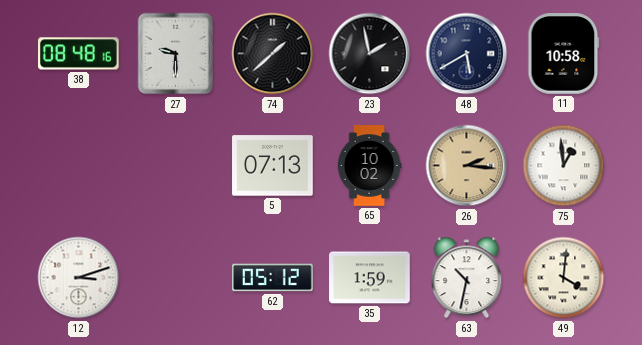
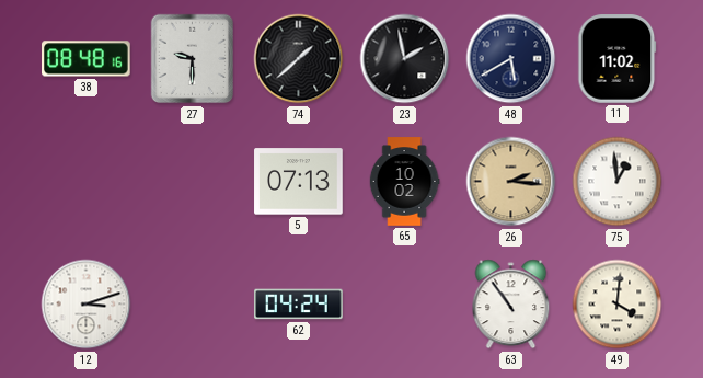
11: 10:58 -> 11:02
62: 05:12 -> 04:24
35: 1:59 -> none
63: 10:32 -> 10:54
